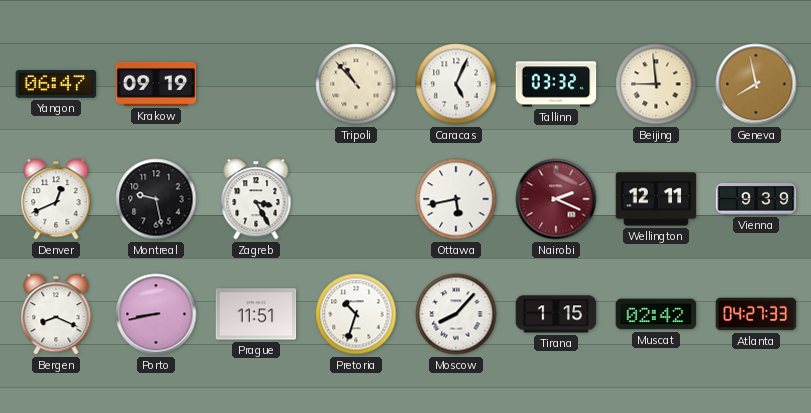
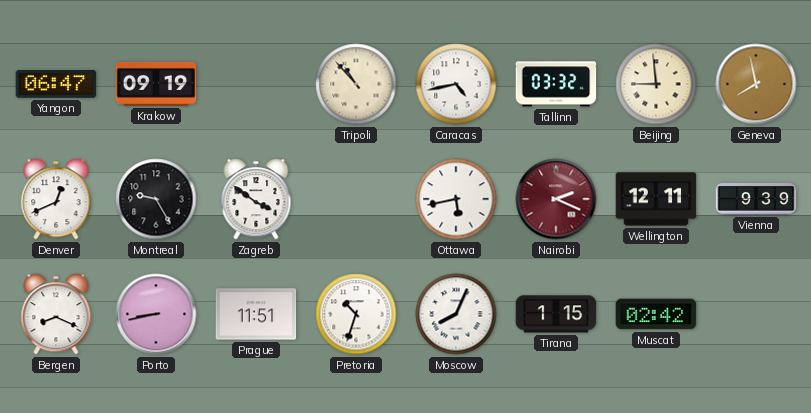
Caracas: 5:04 -> 4:43
Montreal: 9:28 -> 9:25
Zagreb: 3:25 -> 3:51
Moscow: 8:07 -> 8:04
Atlanta: 04:27 -> none
